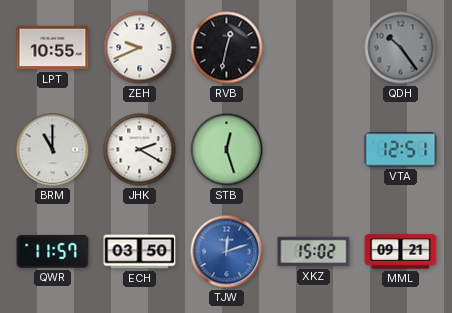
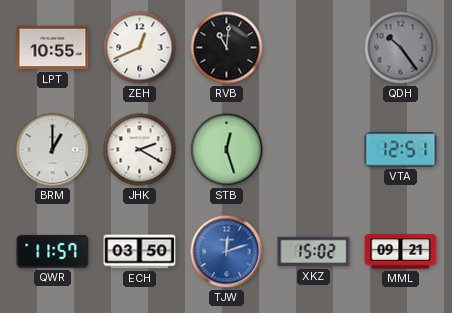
ZEH: 9:41 -> 12:41
RVB: 12:32 -> 11:01
BRM: 11:00 -> 1:00
